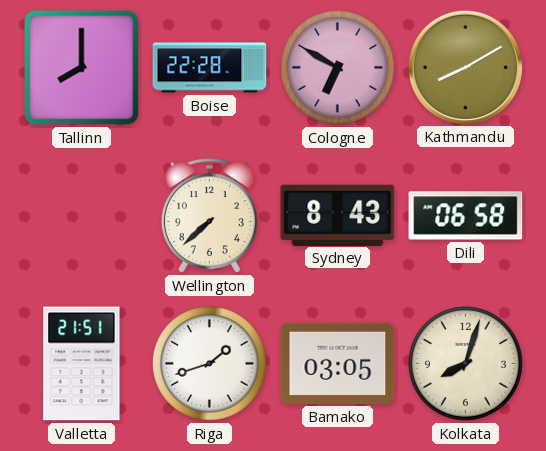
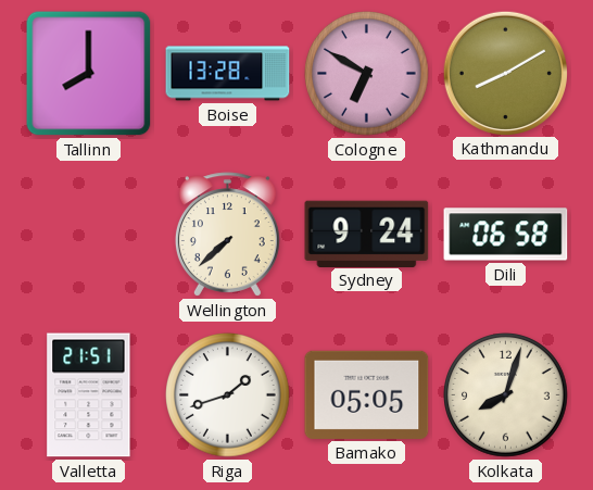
Boise: 22:28 -> 13:28
Sydney: 8:43 -> 9:24
Bamako: 03:05 -> 05:05
